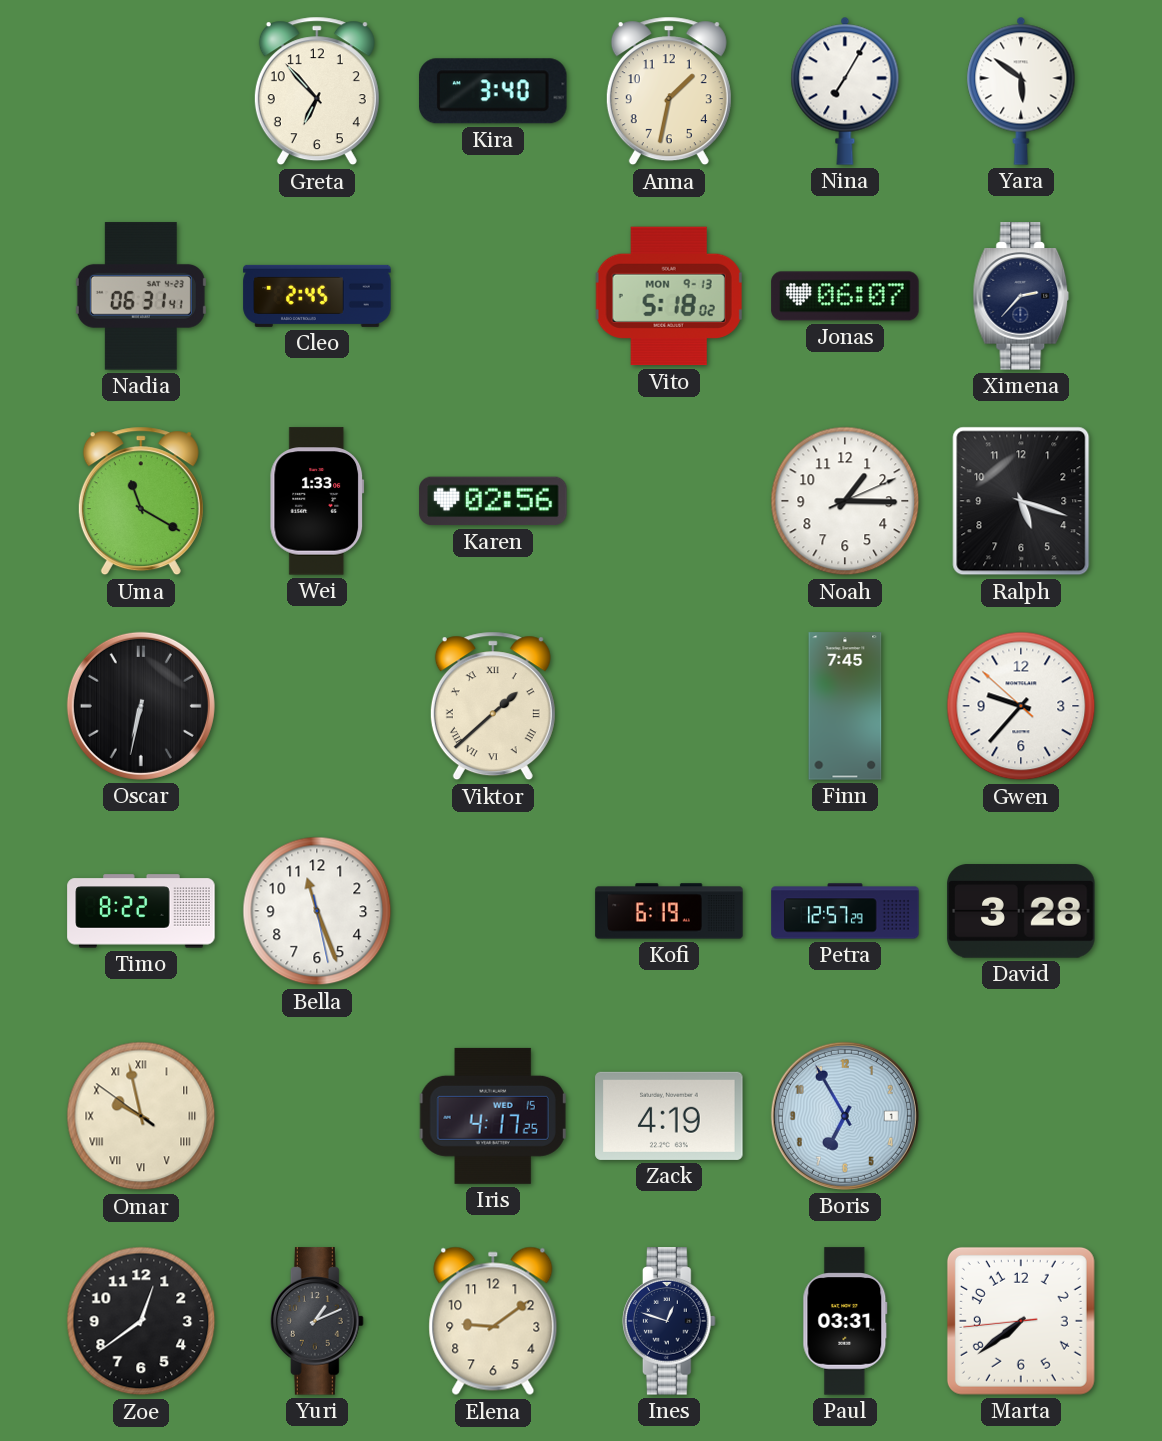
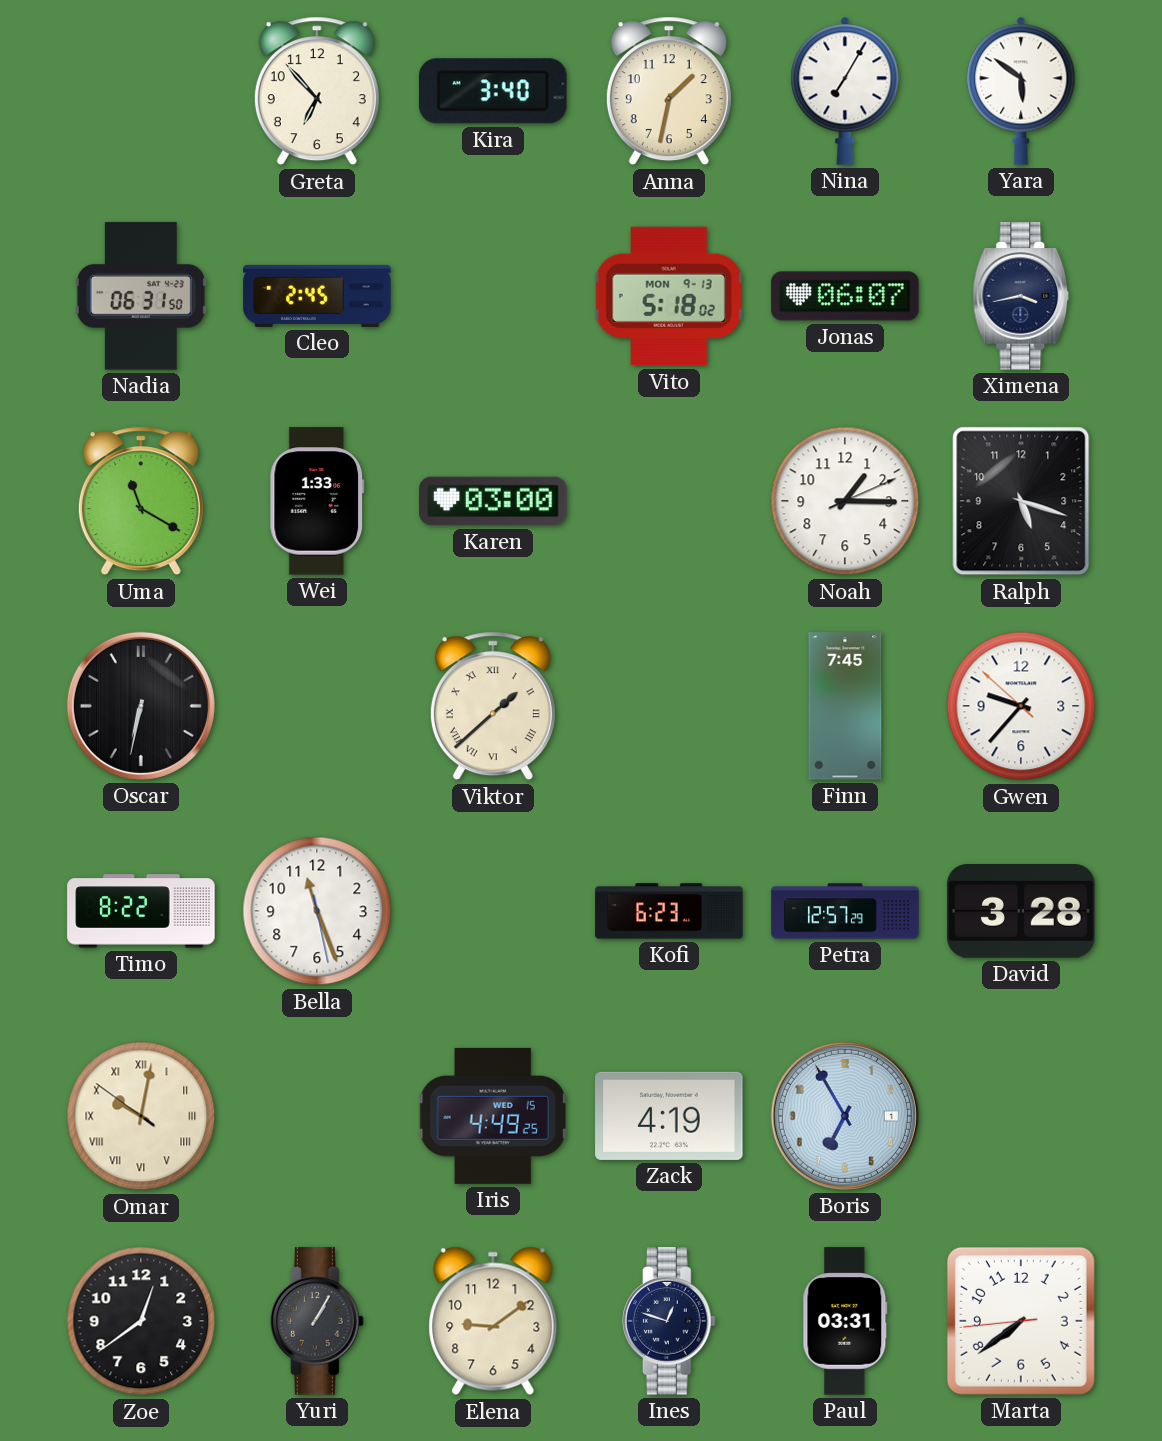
Nadia: 06:31:41 -> 06:31:50
Ximena: 2:37 -> 3:43
Karen: 02:56 -> 03:00
Kofi: 6:19 -> 6:23
Omar: 9:57 -> 10:01
Iris: 4:17 -> 4:49
Yuri: 1:11 -> 1:05
